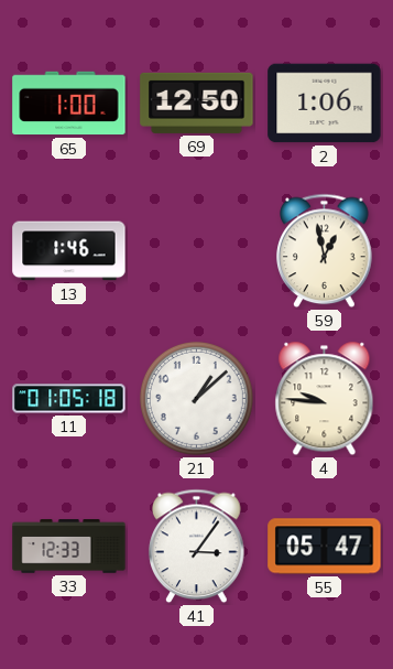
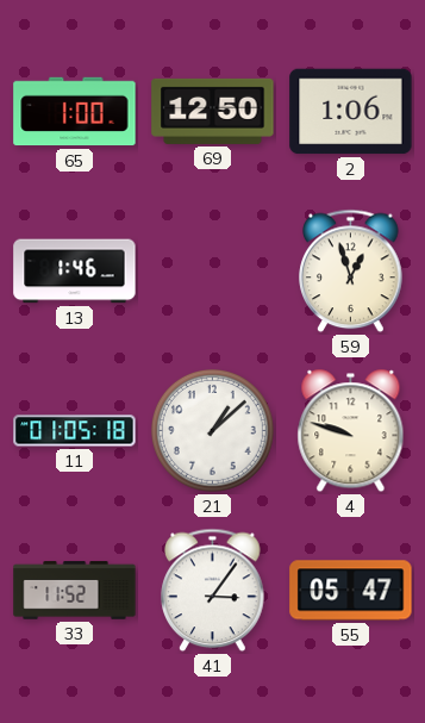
59: 12:58 -> 12:57
4: 9:46 -> 9:48
33: 12:33 -> 11:52
